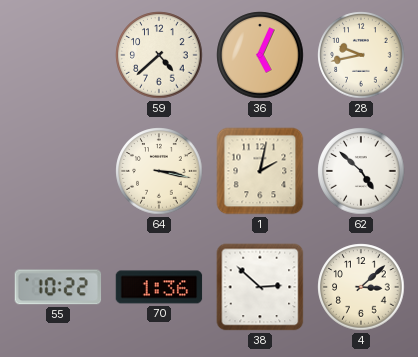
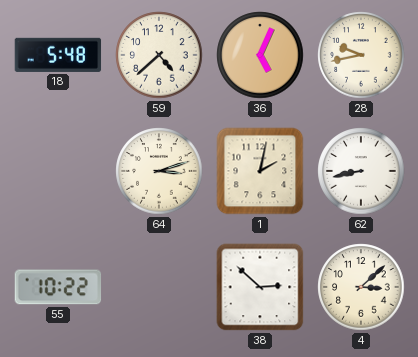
18: none -> 5:48
64: 3:17 -> 3:12
62: 4:52 -> 8:43
70: 1:36 -> none
